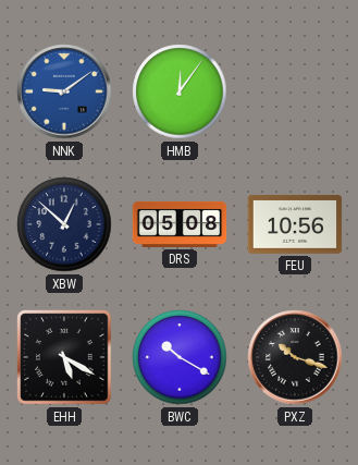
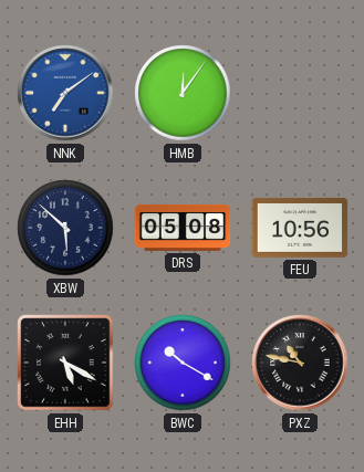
NNK: 9:09 -> 7:09
XBW: 12:52 -> 5:52
PXZ: 10:18 -> 10:47
